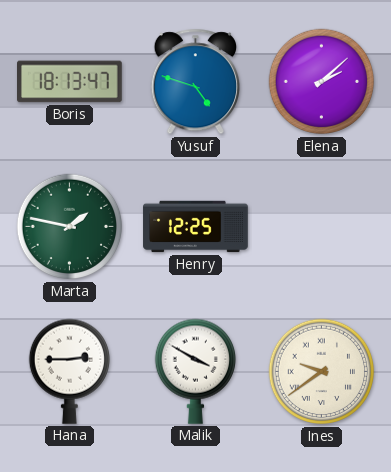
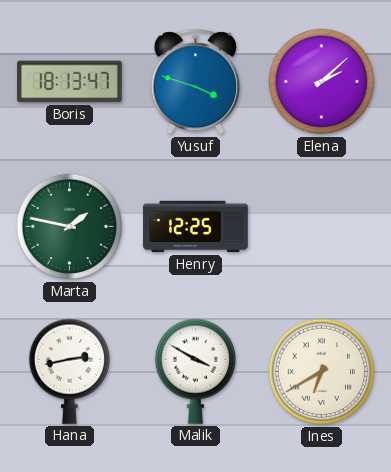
Yusuf: 4:48 -> 3:48
Hana: 2:45 -> 2:43
Ines: 9:39 -> 6:40
